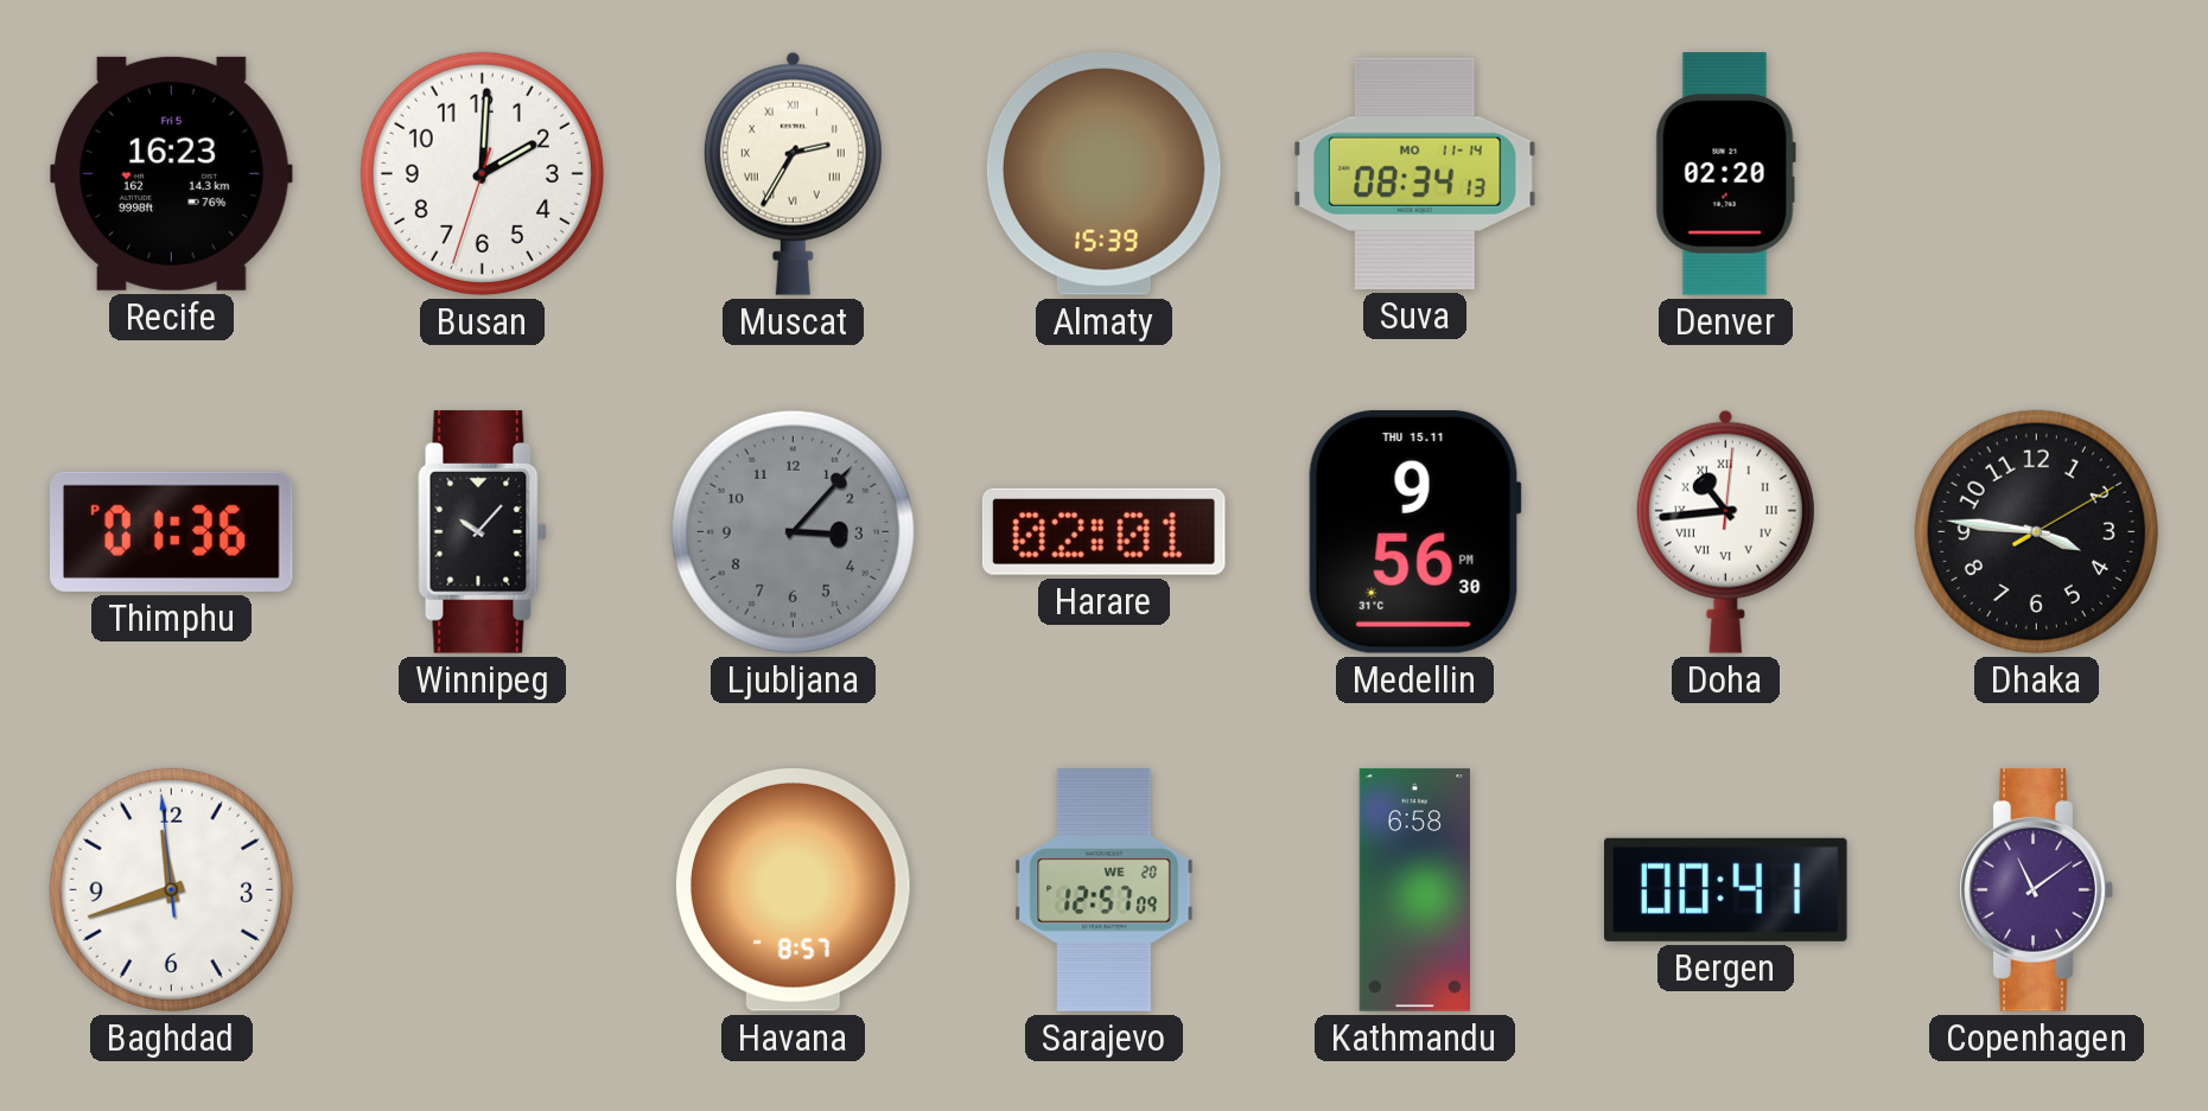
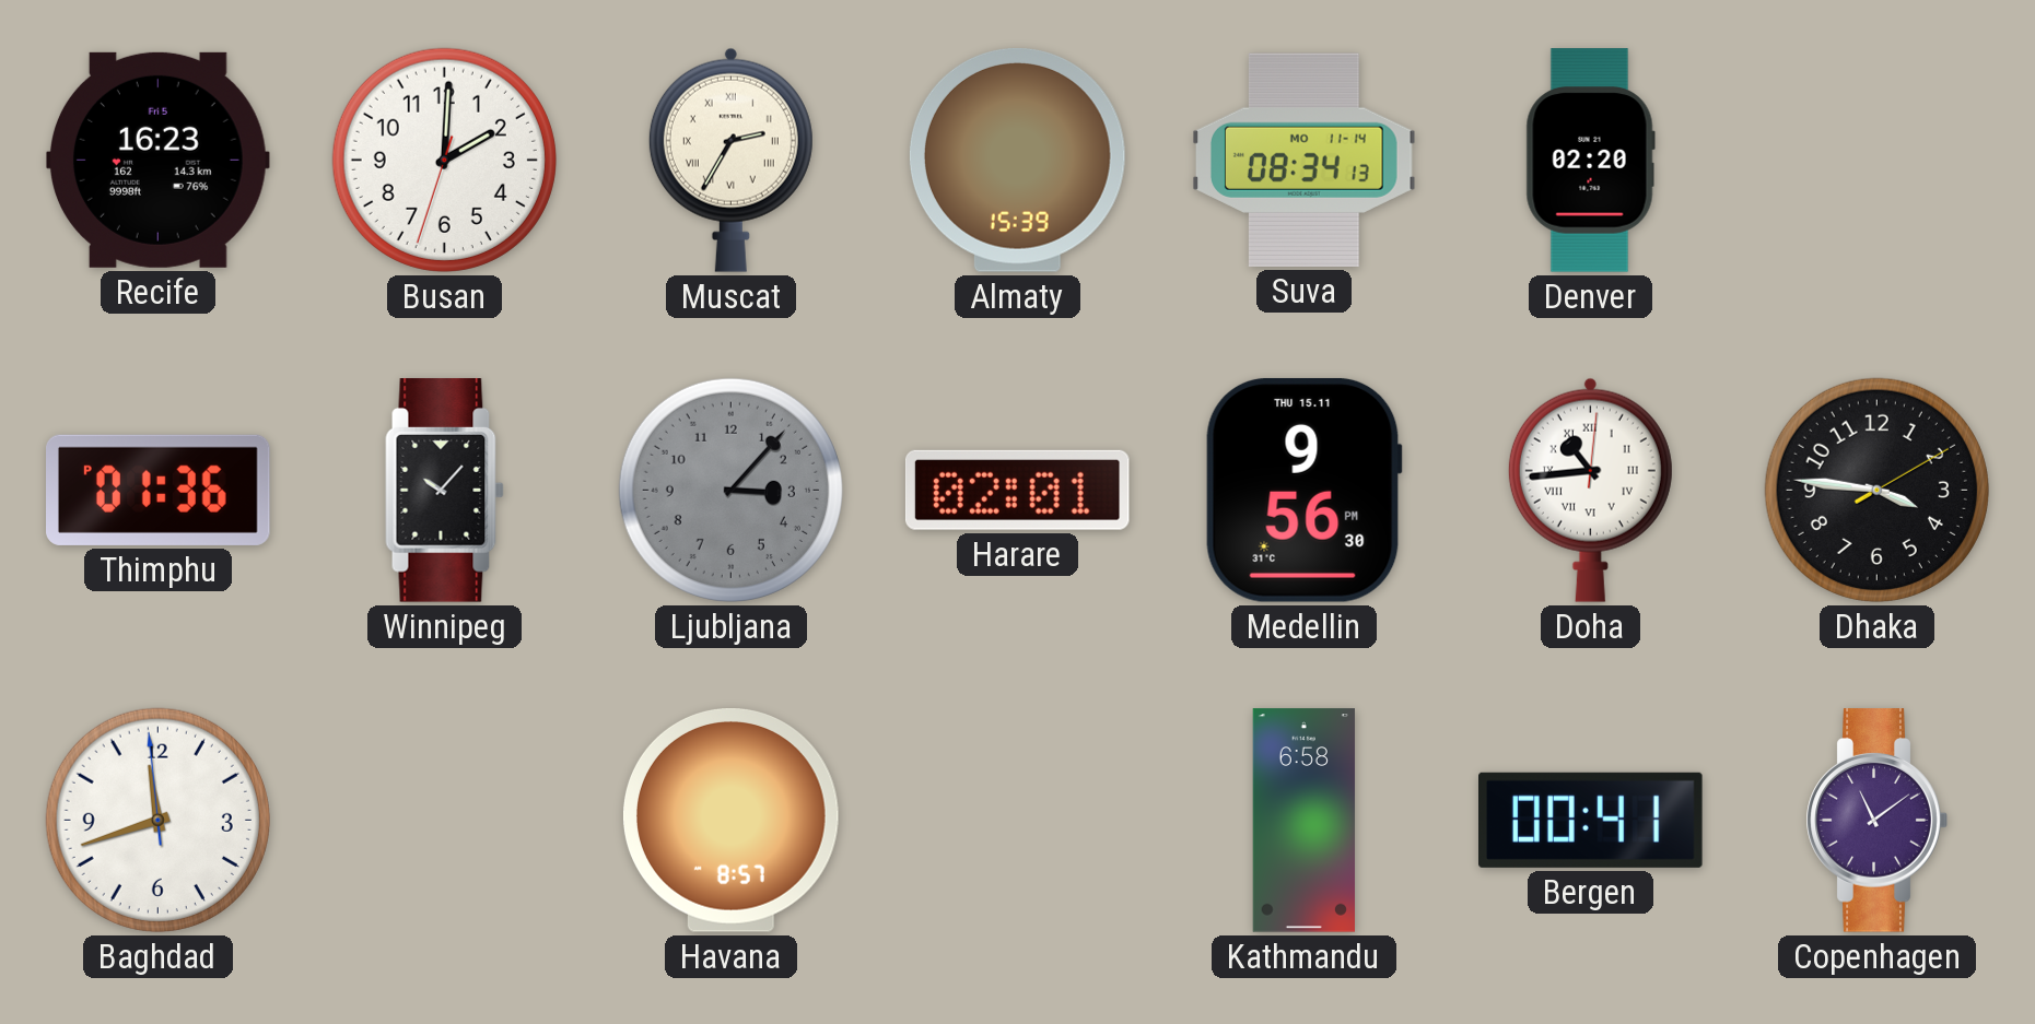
Sarajevo: 12:57 -> none
